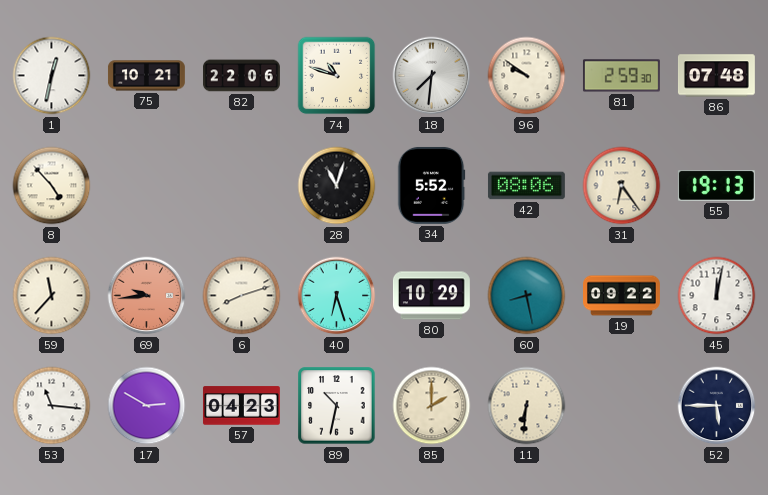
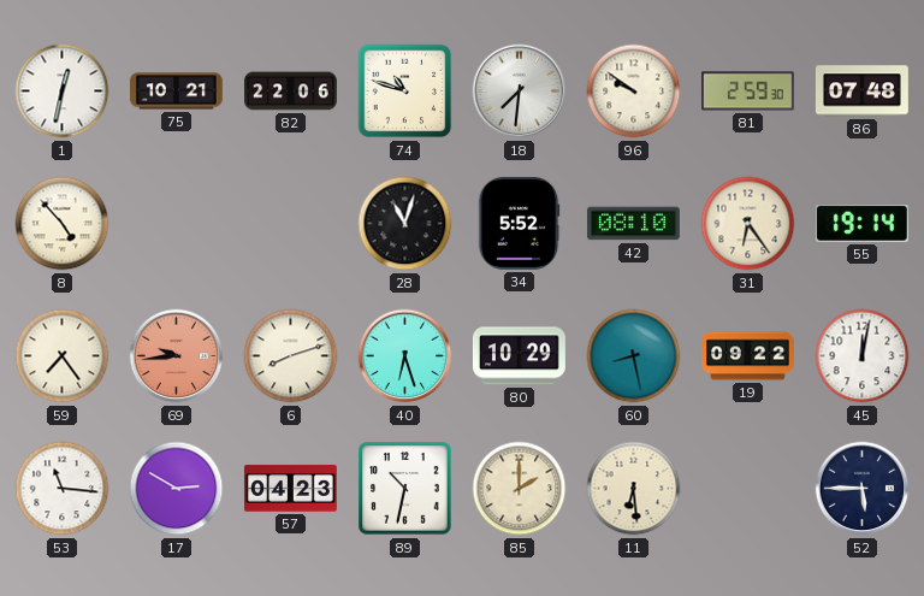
42: 08:06 -> 08:10
55: 19:13 -> 19:14
59: 11:37 -> 7:24
11: 6:31 -> 6:29
